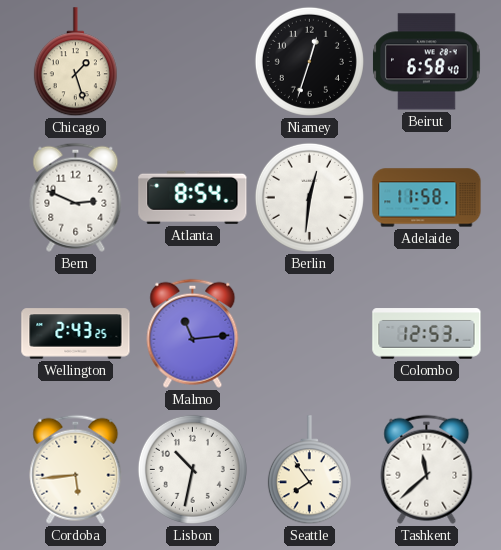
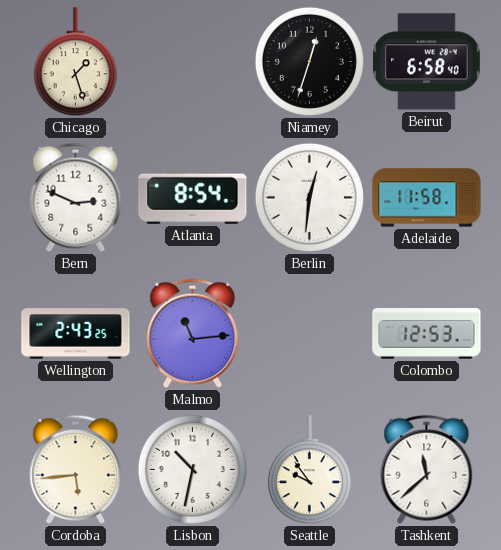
Seattle: 7:54 -> 9:54
